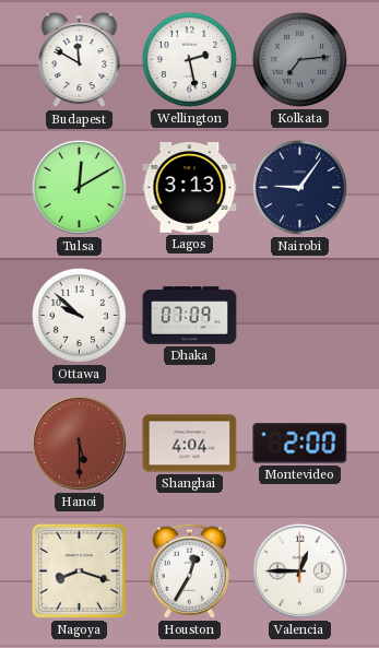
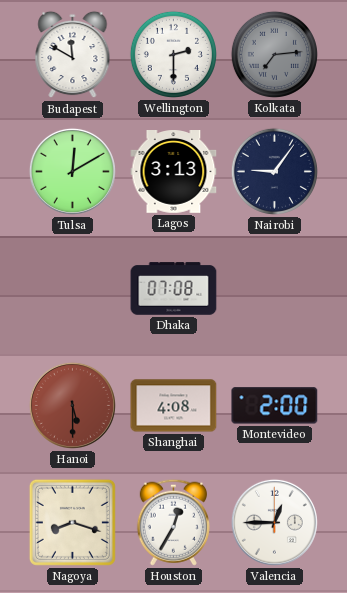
Wellington: 2:28 -> 2:30
Ottawa: 9:52 -> none
Dhaka: 07:09 -> 07:08
Shanghai: 4:04 -> 4:08
